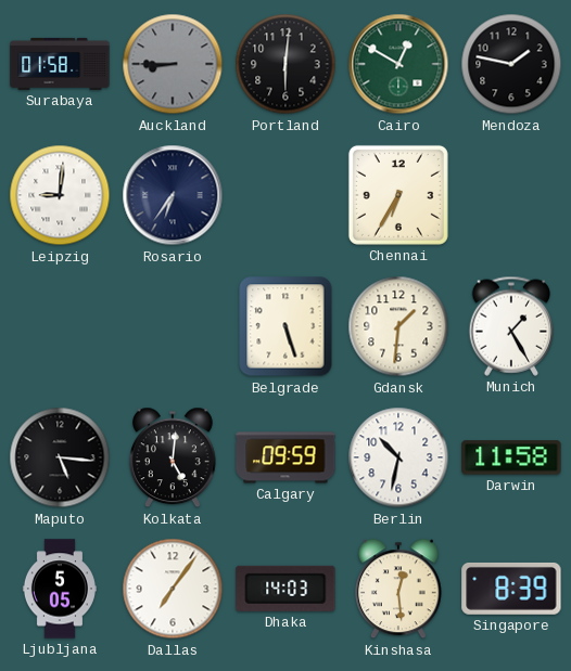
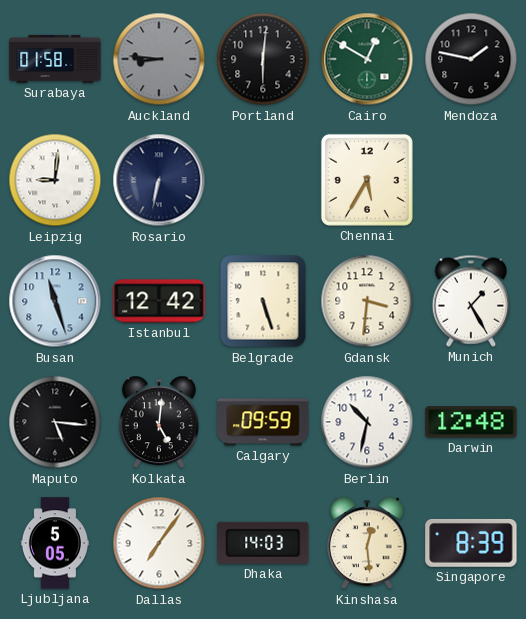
Auckland: 8:45 -> 8:46
Rosario: 6:36 -> 6:32
Chennai: 6:35 -> 5:35
Busan: none -> 11:27
Istanbul: none -> 12:42
Gdansk: 1:31 -> 3:31
Darwin: 11:58 -> 12:48
